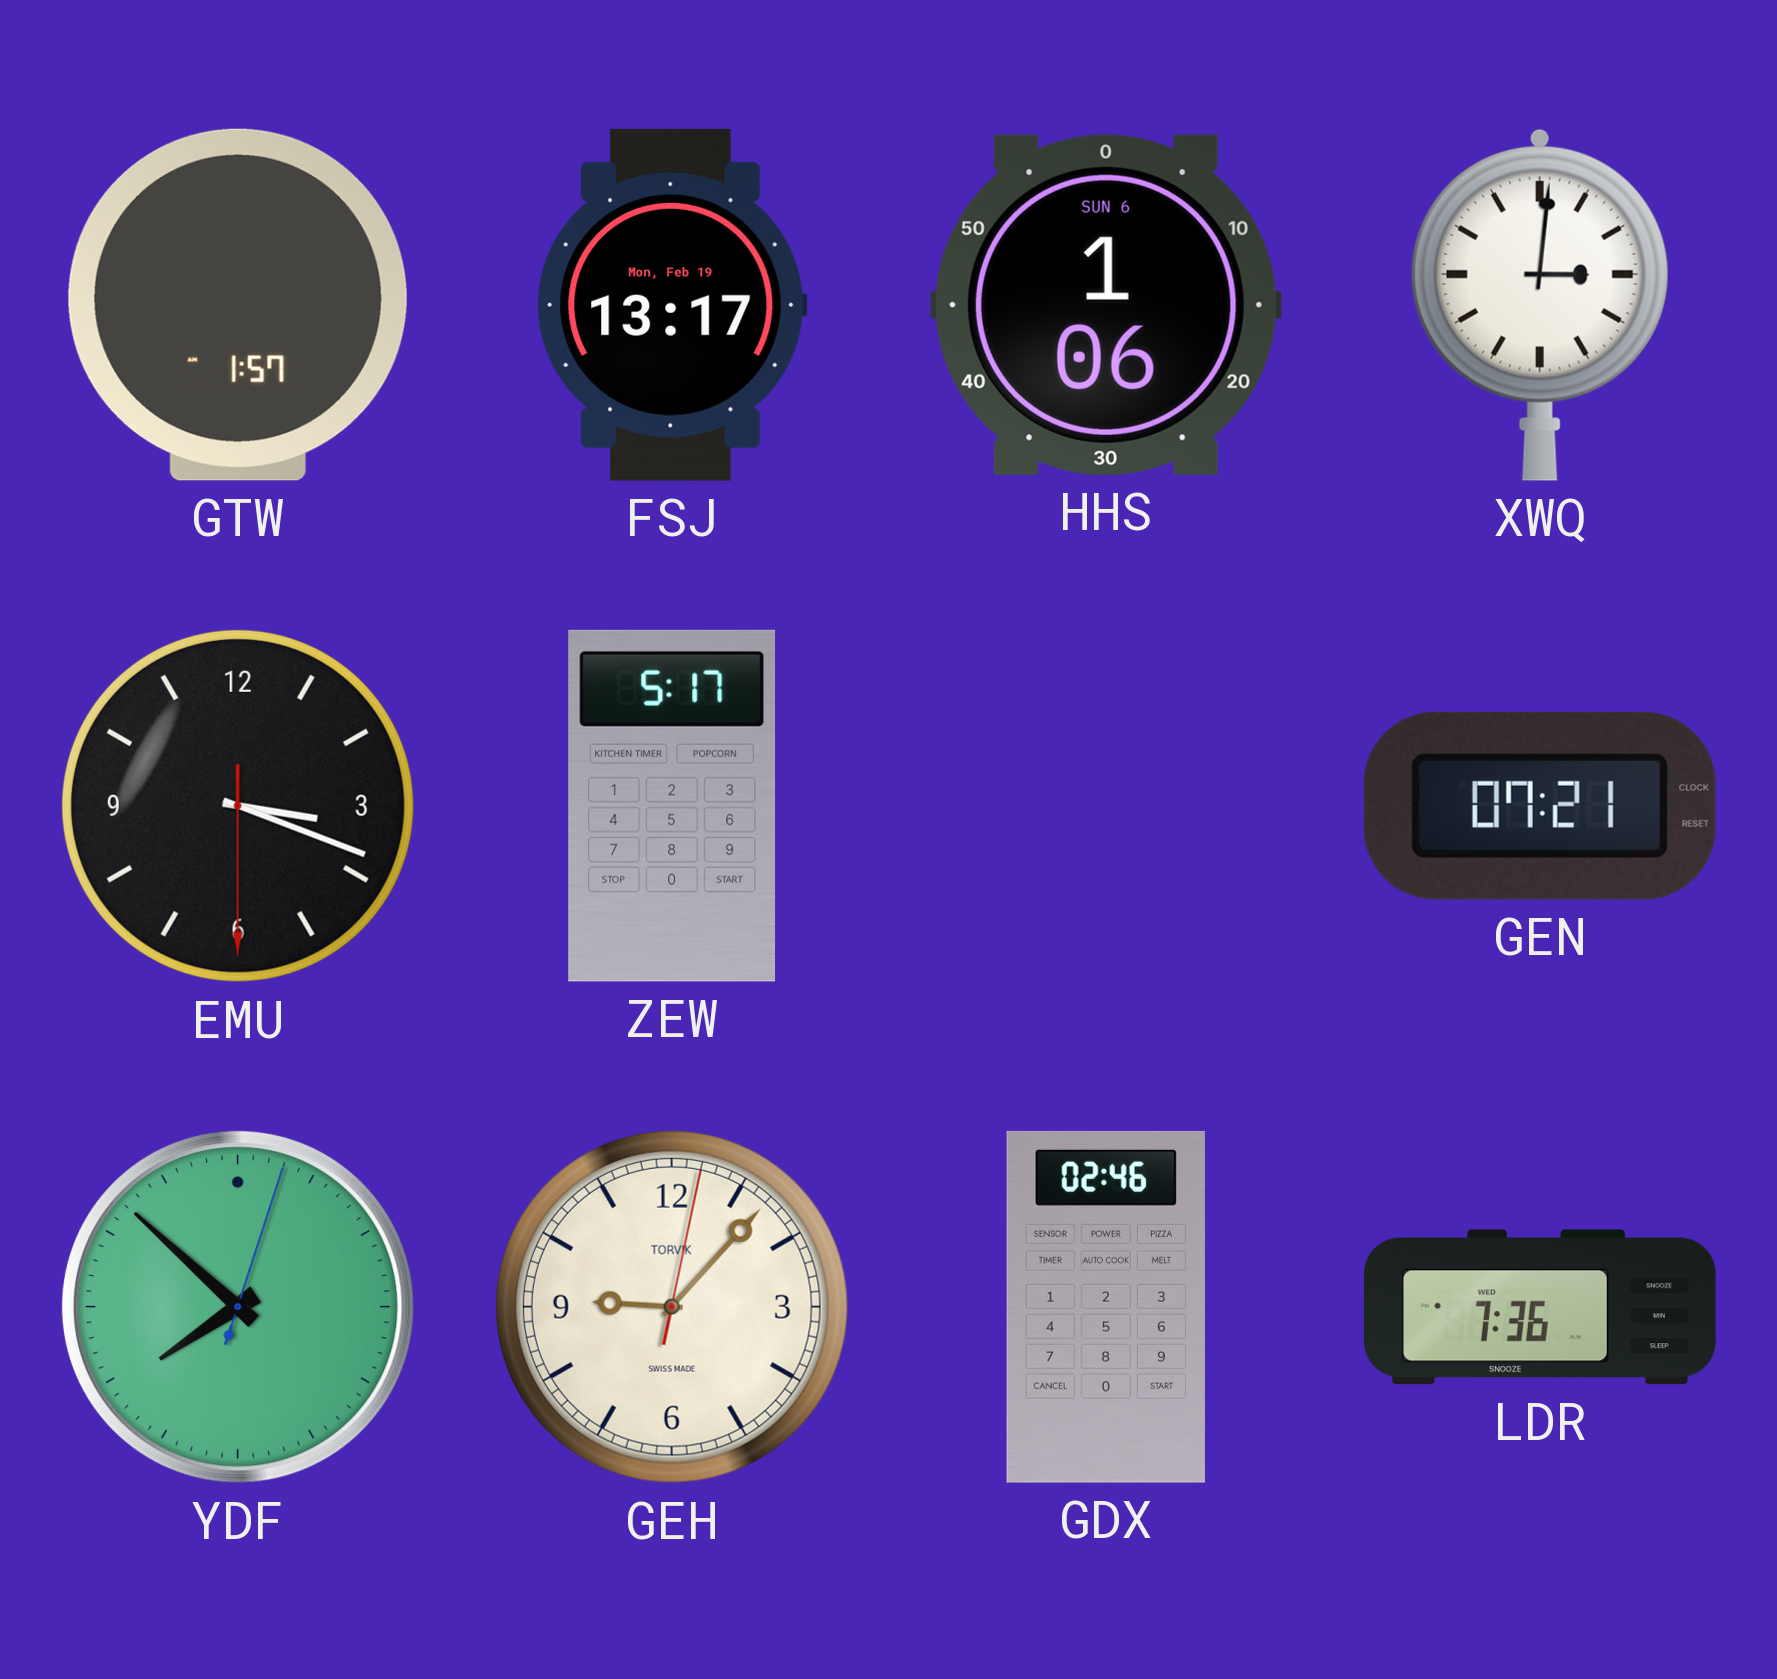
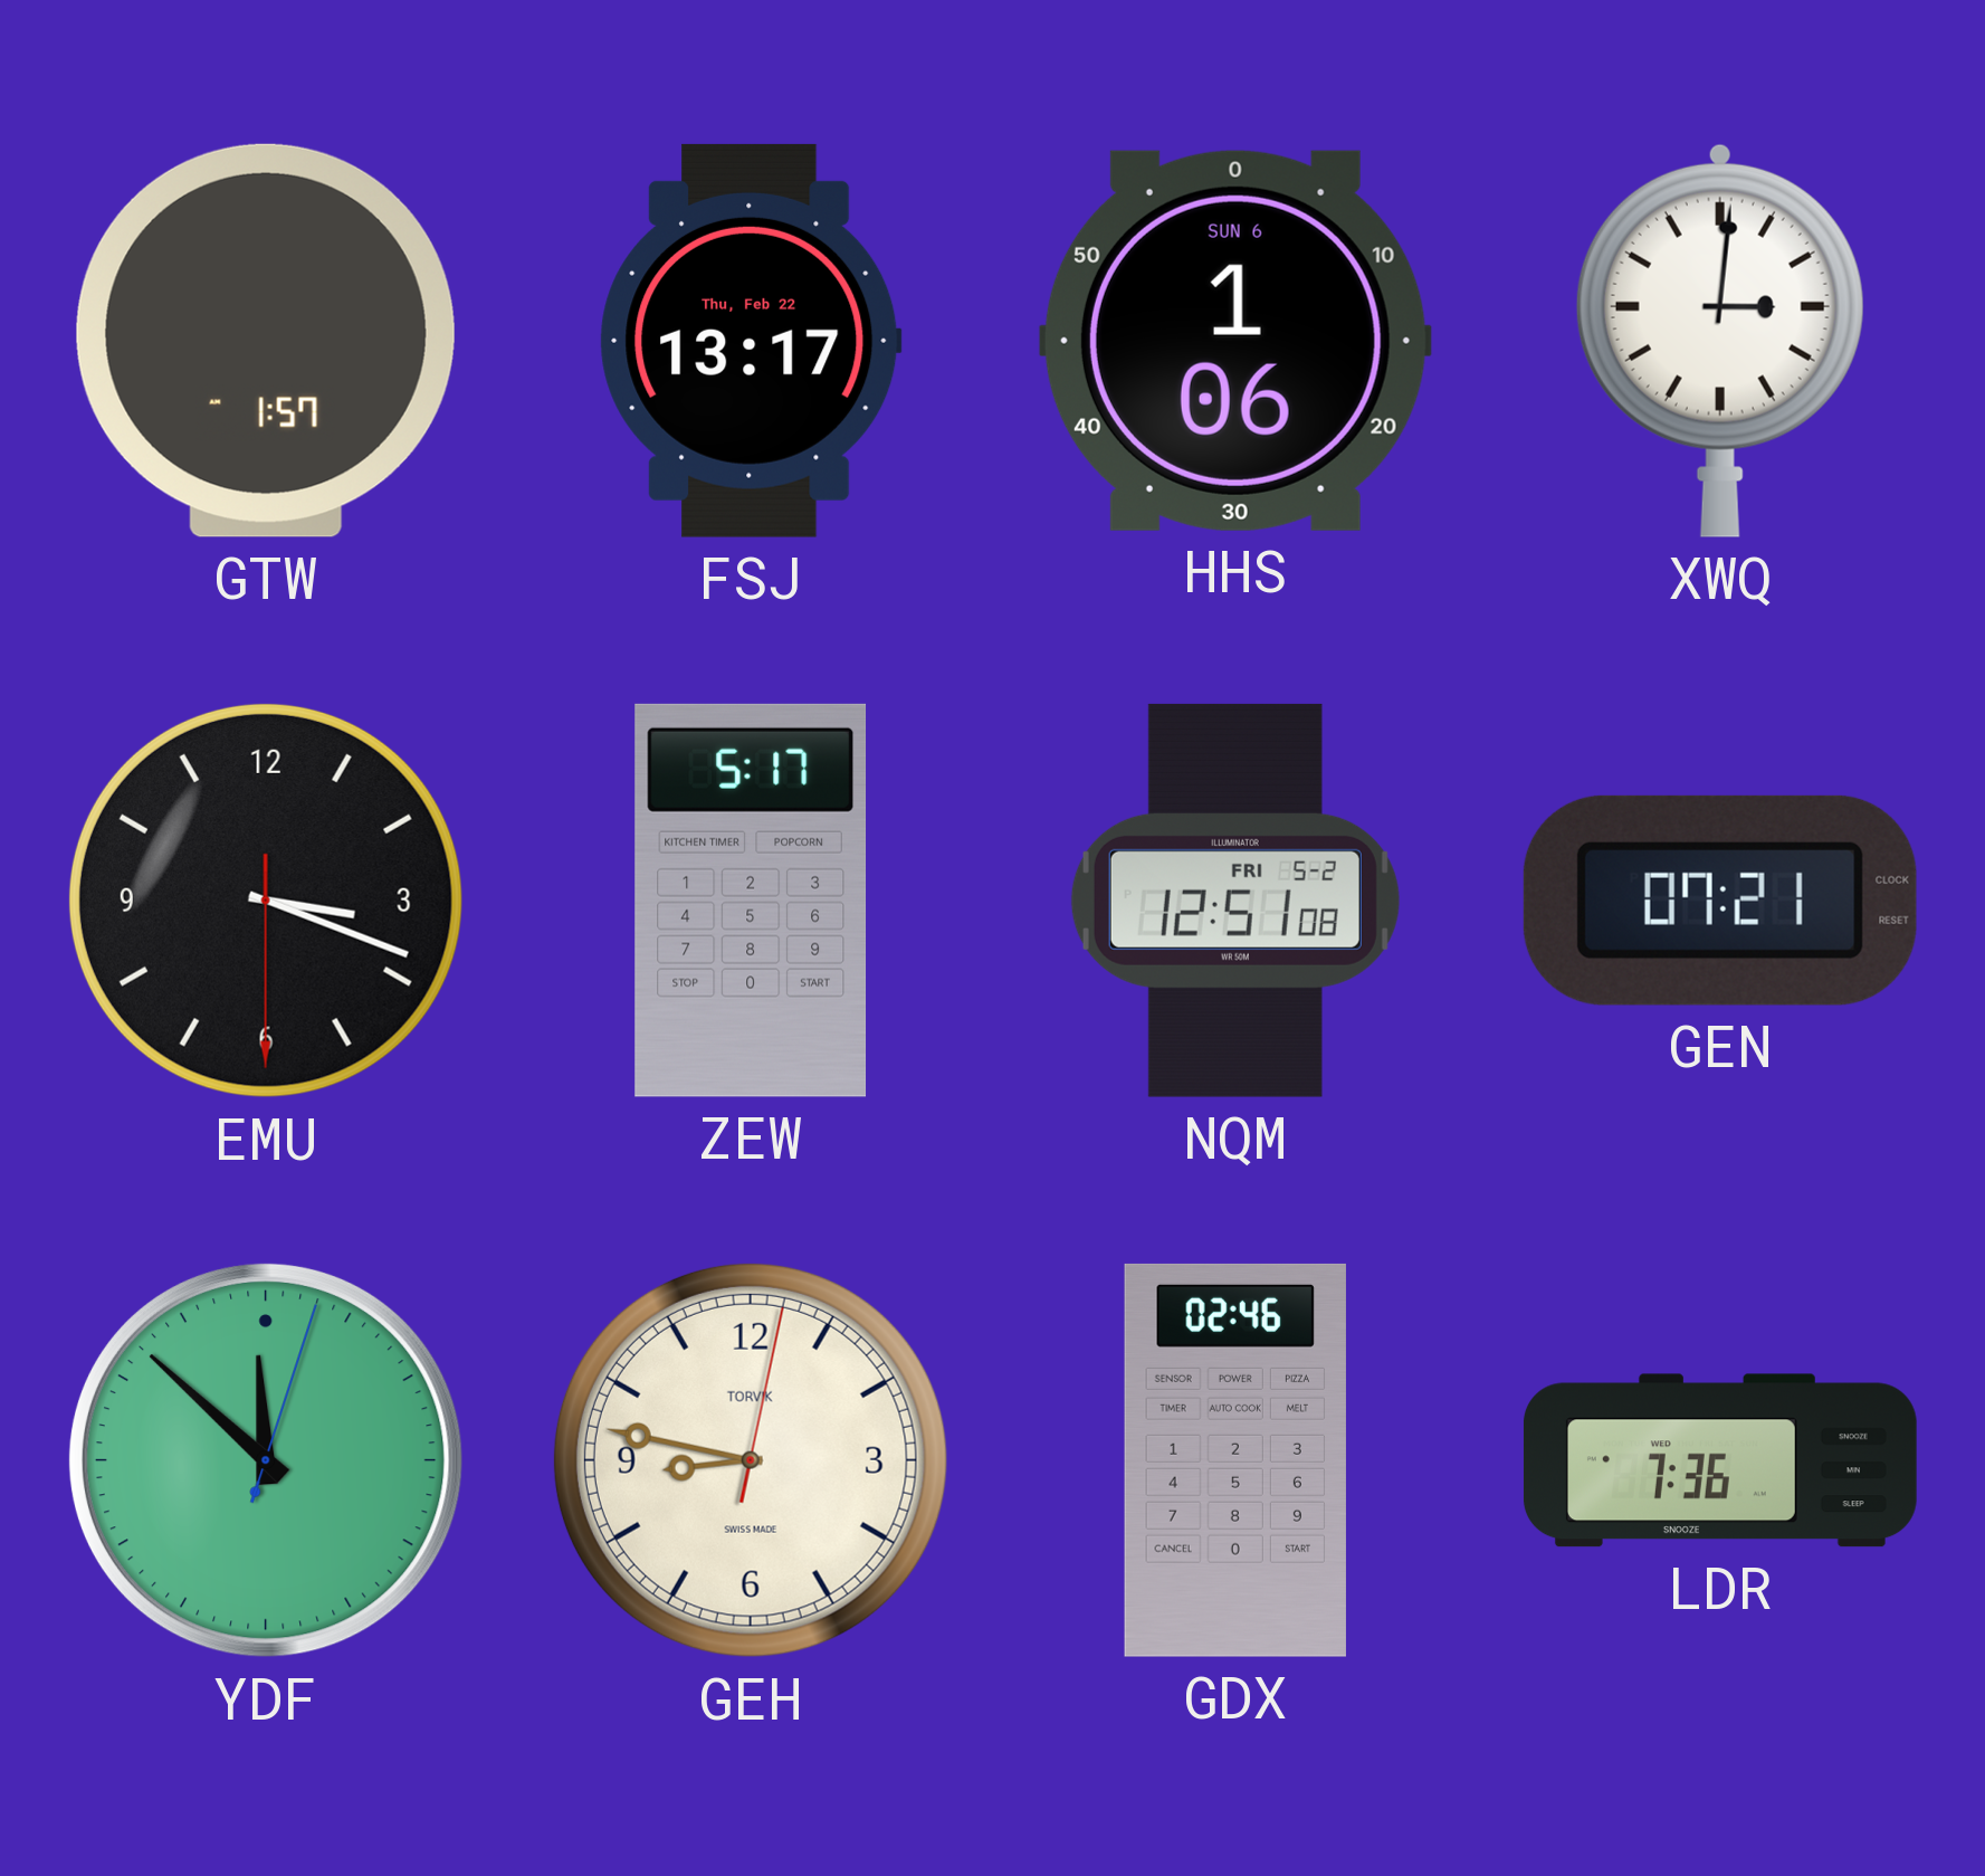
FSJ date: Mon, Feb 19 -> Thu, Feb 22
NQM: none -> 12:51
YDF: 7:52 -> 11:52
GEH: 9:07 -> 8:47
